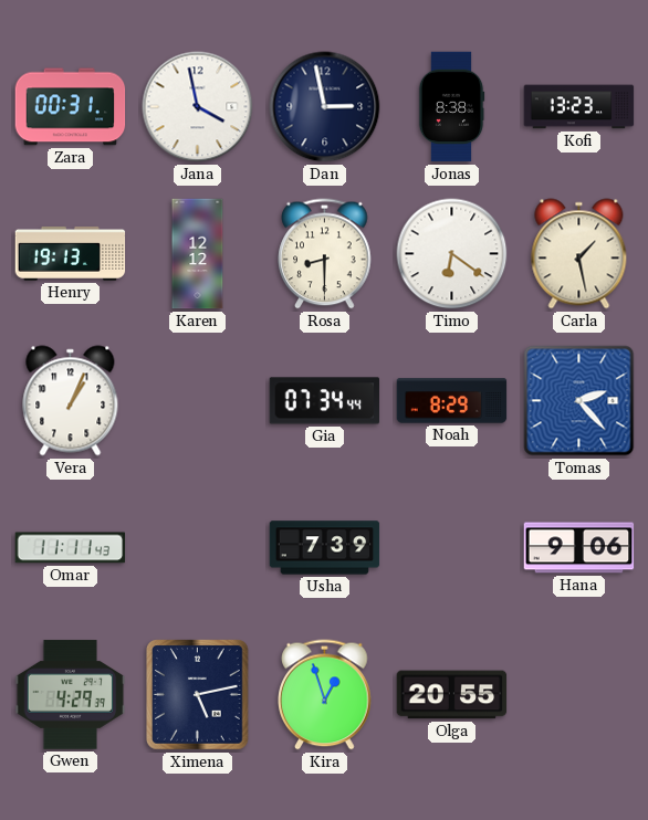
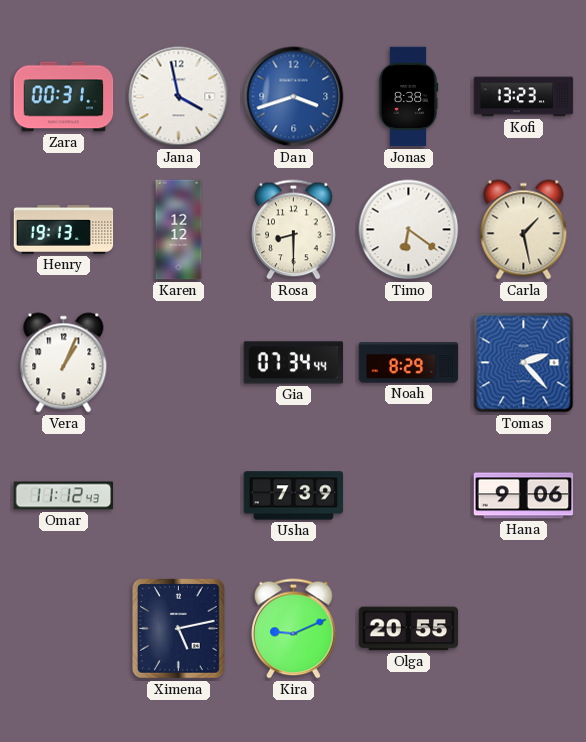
Dan: 2:58 -> 3:42
Dan dial: navy -> blue
Omar: 11:11 -> 11:12
Gwen: 4:29 -> none
Kira: 12:57 -> 9:11
